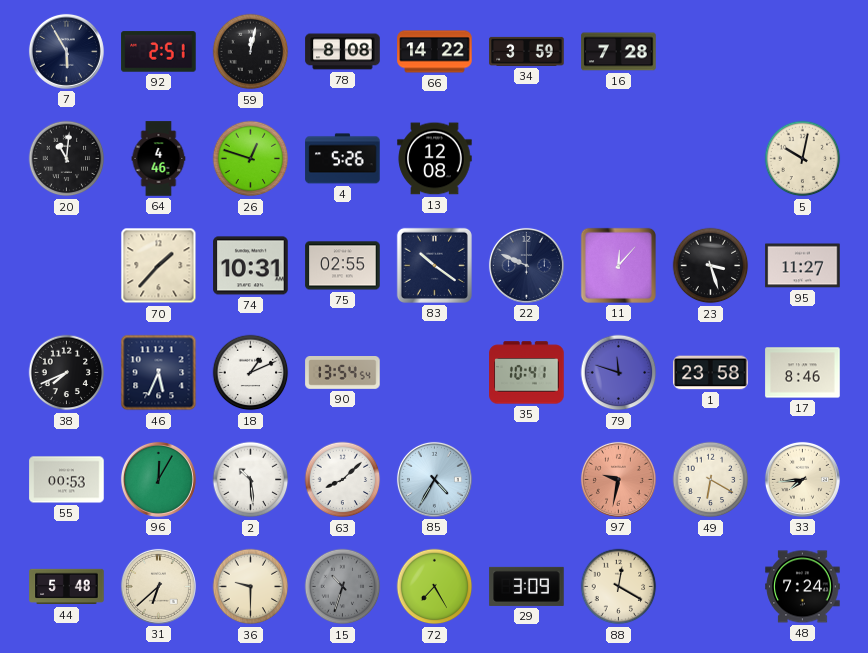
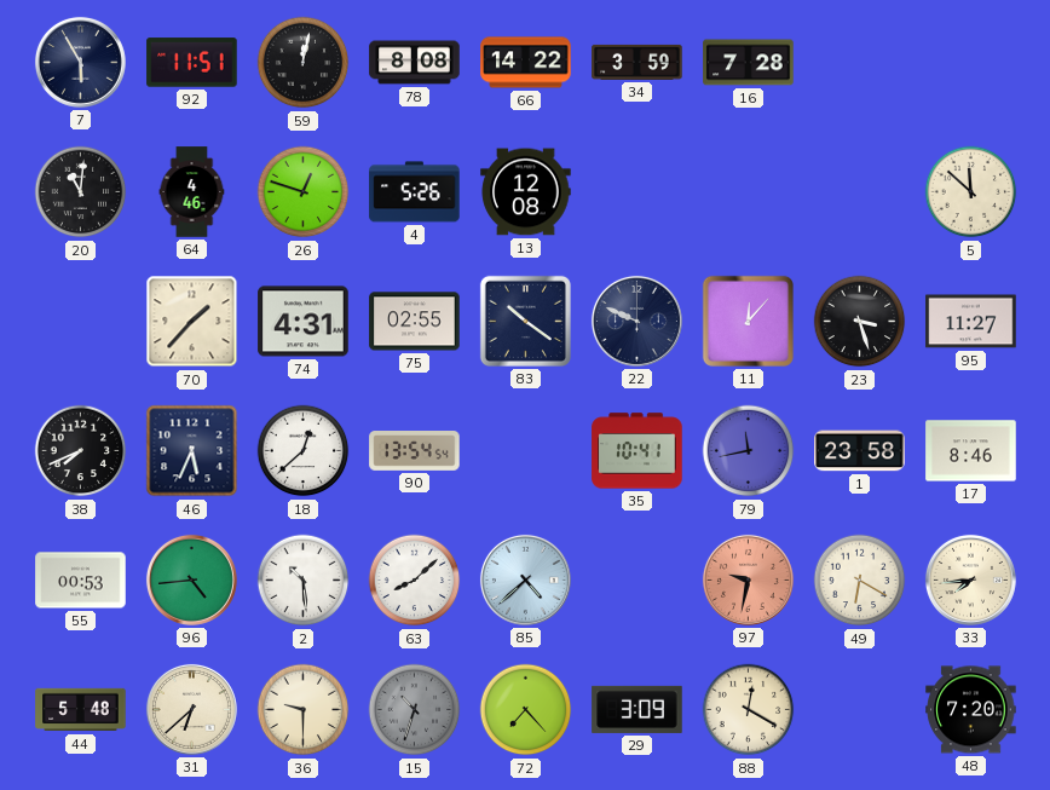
92: 2:51 -> 11:51
5: 10:02 -> 11:52
74: 10:31 -> 4:31
18: 1:11 -> 12:38
79: 11:48 -> 11:43
96: 12:05 -> 4:44
85: 4:35 -> 4:38
72: 7:25 -> 7:23
48: 7:24 -> 7:20
